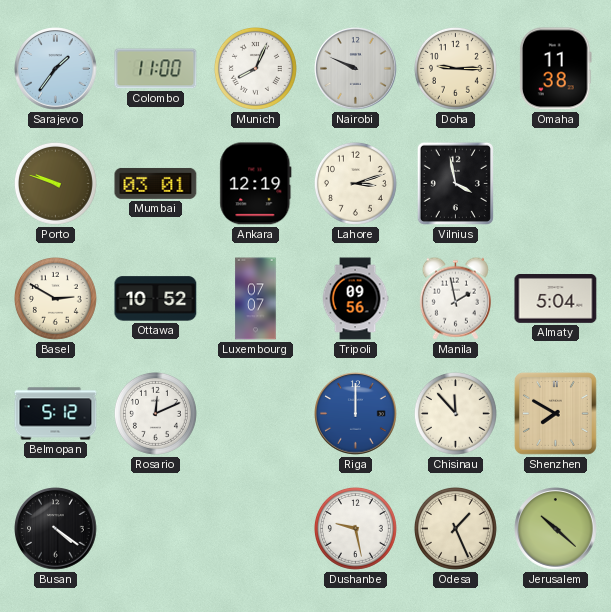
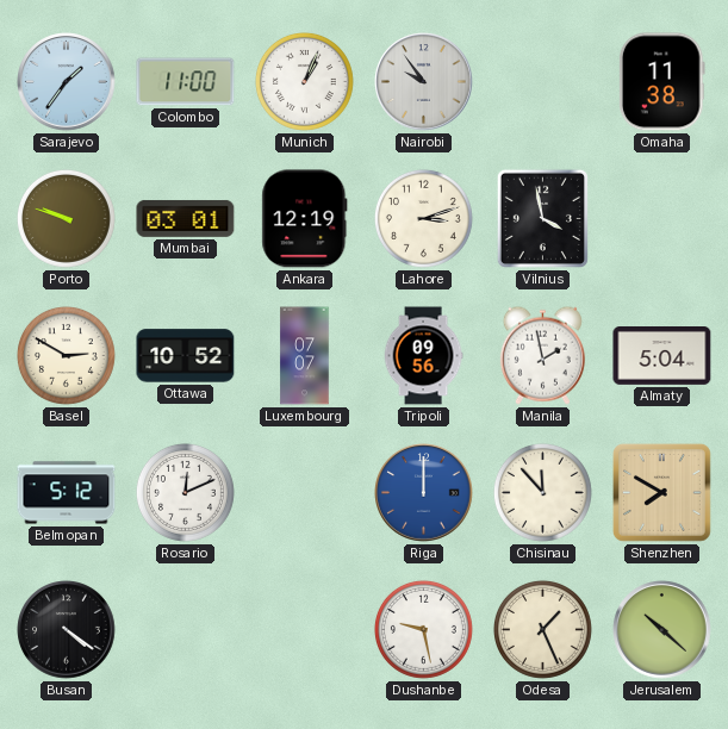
Munich: 8:04 -> 1:04
Nairobi: 9:49 -> 9:54
Doha: 9:15 -> none
